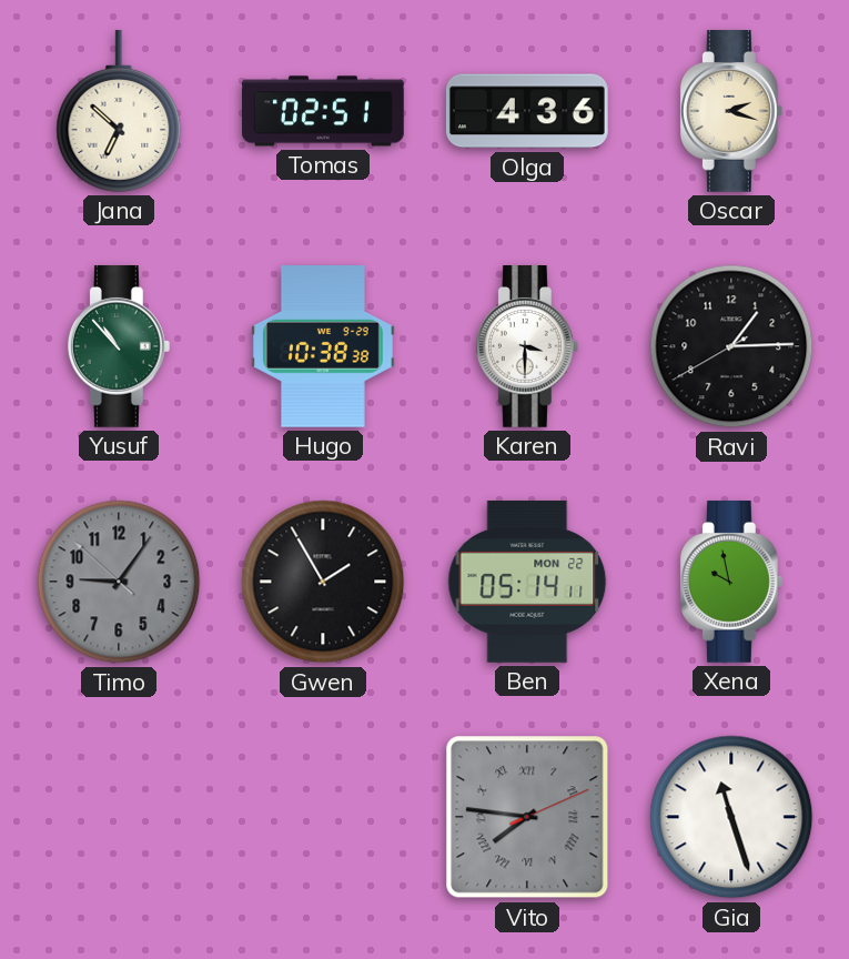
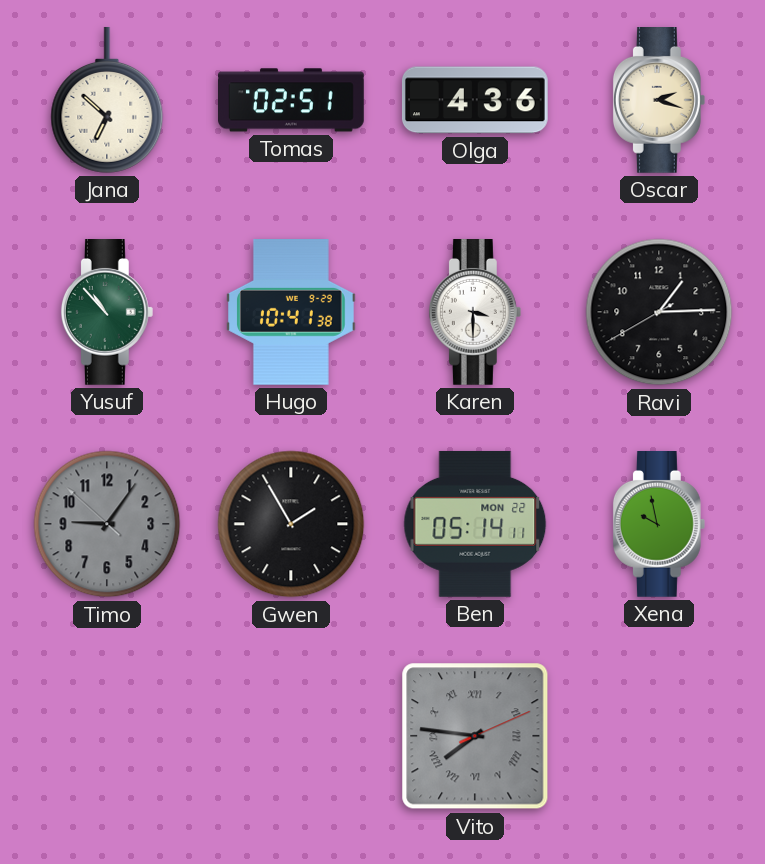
Hugo: 10:38 -> 10:41
Gia: 11:27 -> none
